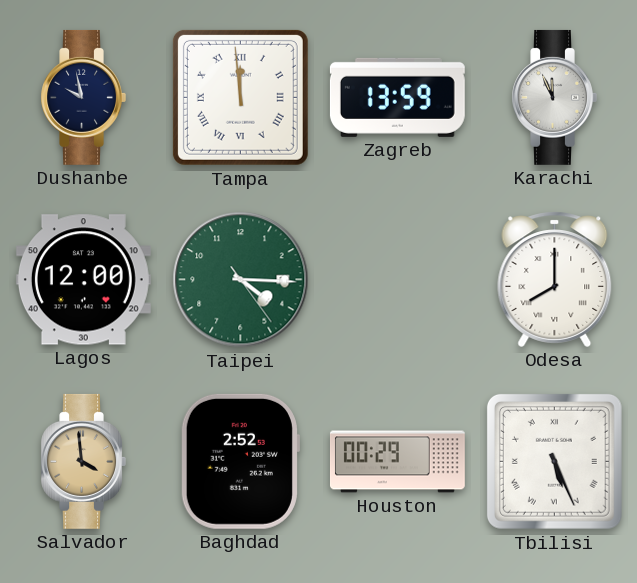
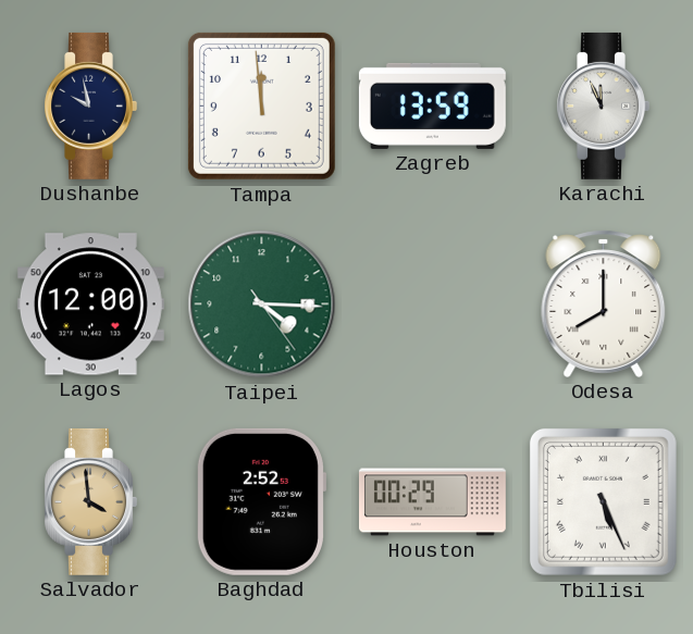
Tampa numerals: Roman -> Arabic
